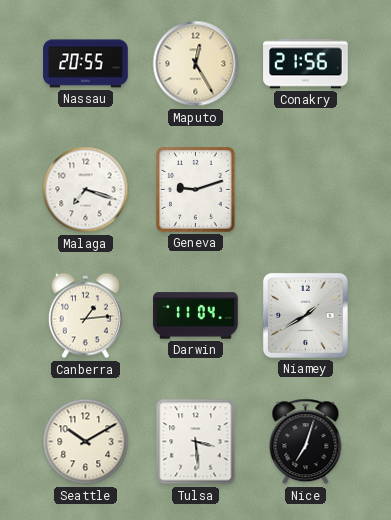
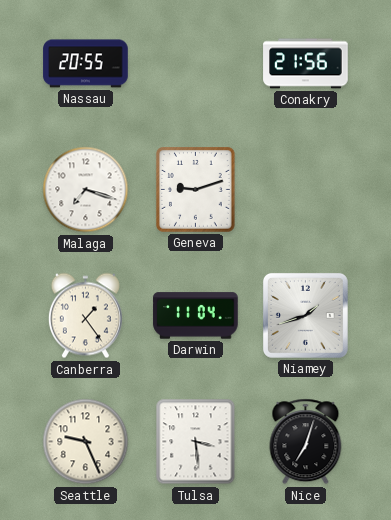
Maputo: 12:25 -> none
Canberra: 1:14 -> 1:24
Niamey: 1:40 -> 1:42
Seattle: 10:10 -> 9:26
